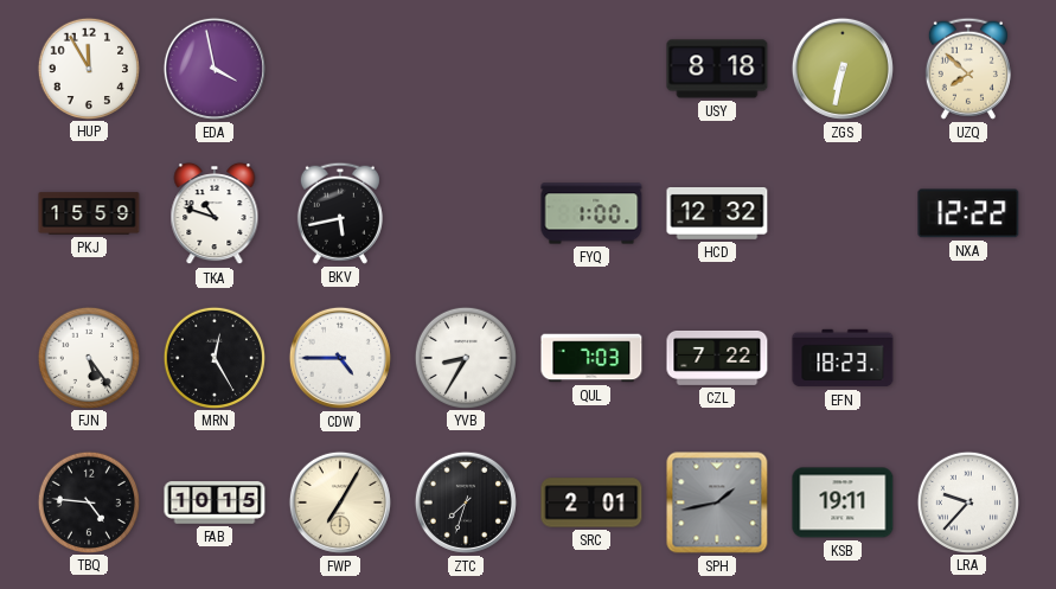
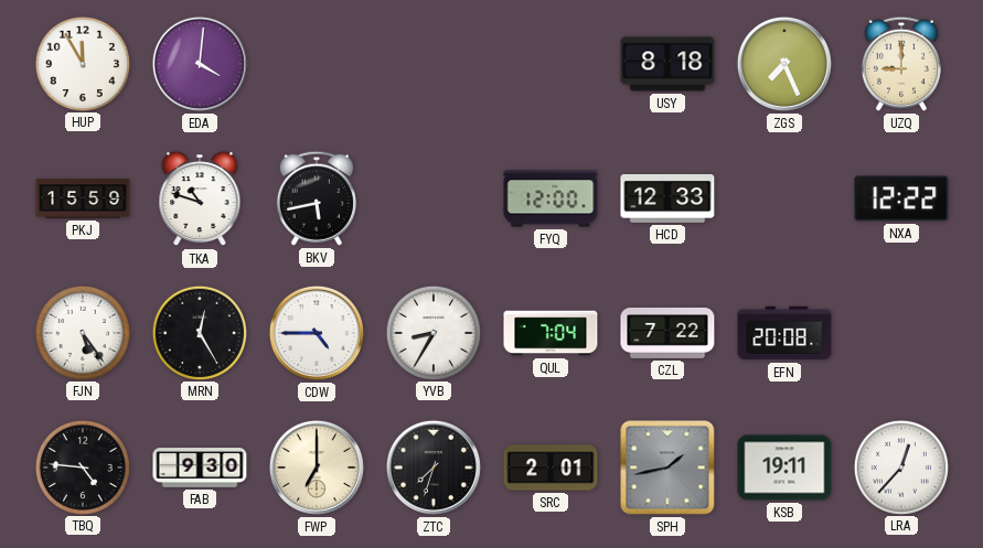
EDA: 3:58 -> 4:01
ZGS: 6:32 -> 7:26
UZQ: 7:52 -> 9:00
FYQ: 1:00 -> 12:00
HCD: 12:32 -> 12:33
QUL: 7:03 -> 7:04
EFN: 18:23 -> 20:08
FAB: 10:15 -> 9:30
FWP: 7:05 -> 7:00
LRA: 9:37 -> 12:37
